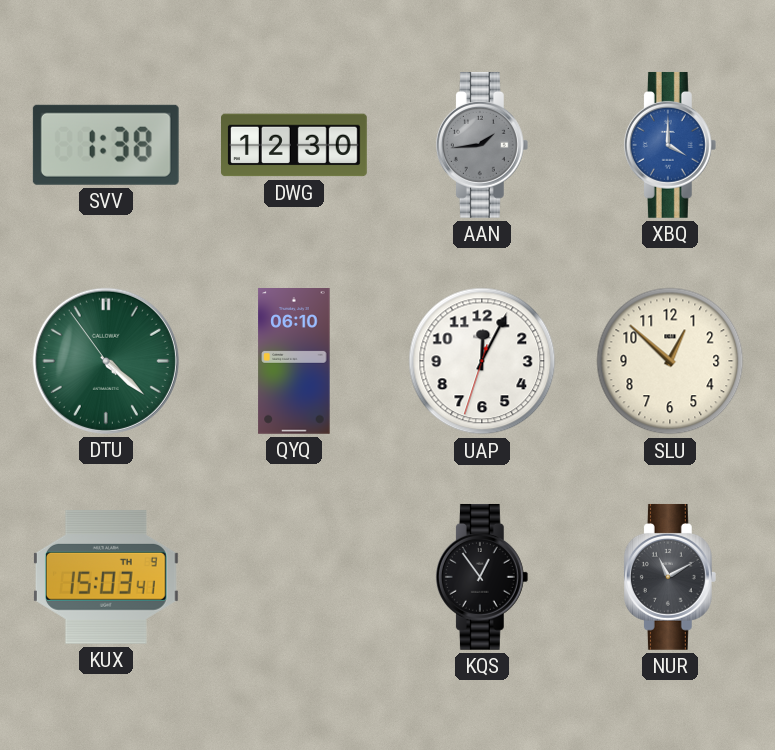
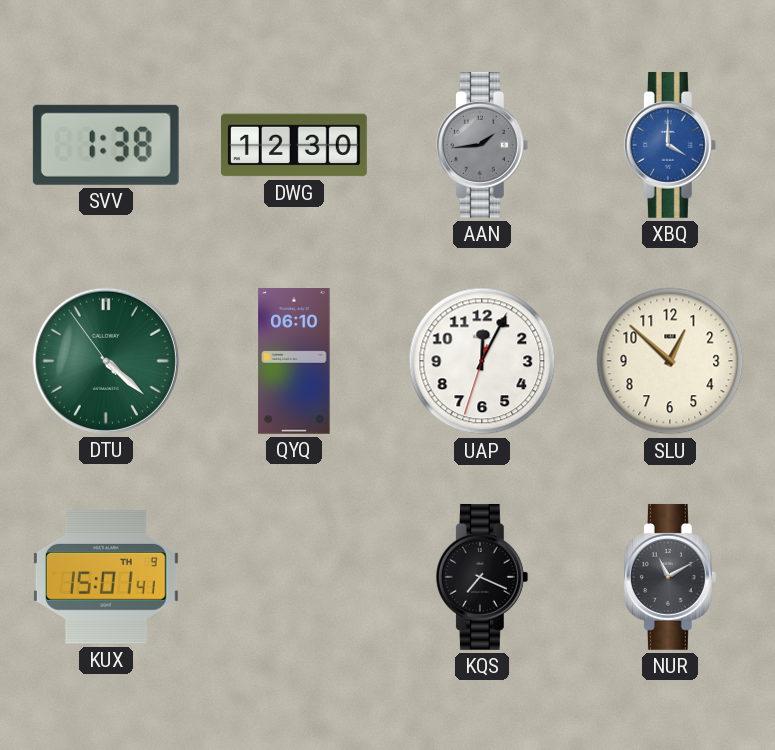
KUX: 15:03 -> 15:01
KQS: 12:54 -> 7:19
